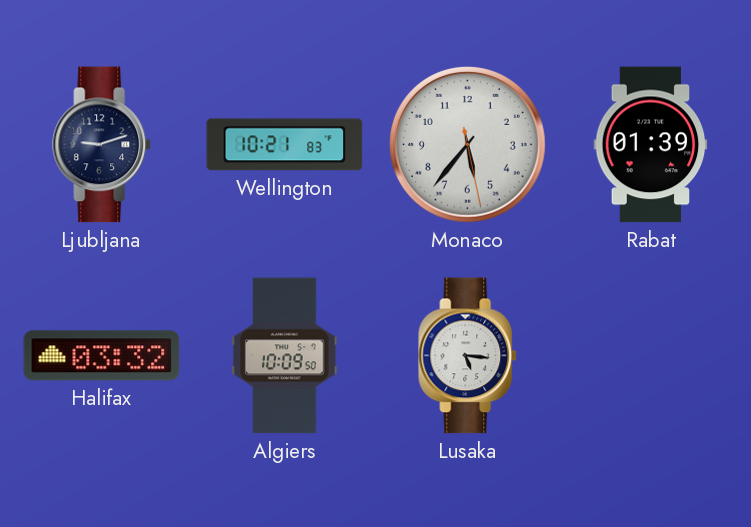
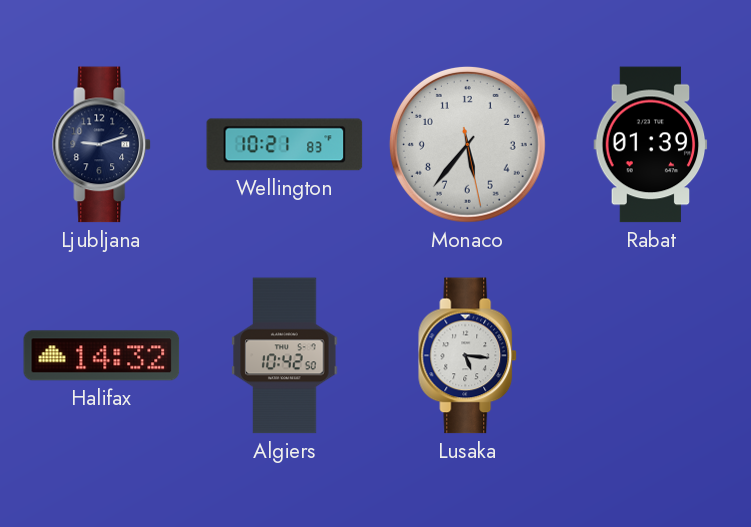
Halifax: 03:32 -> 14:32
Algiers: 10:09 -> 10:42
